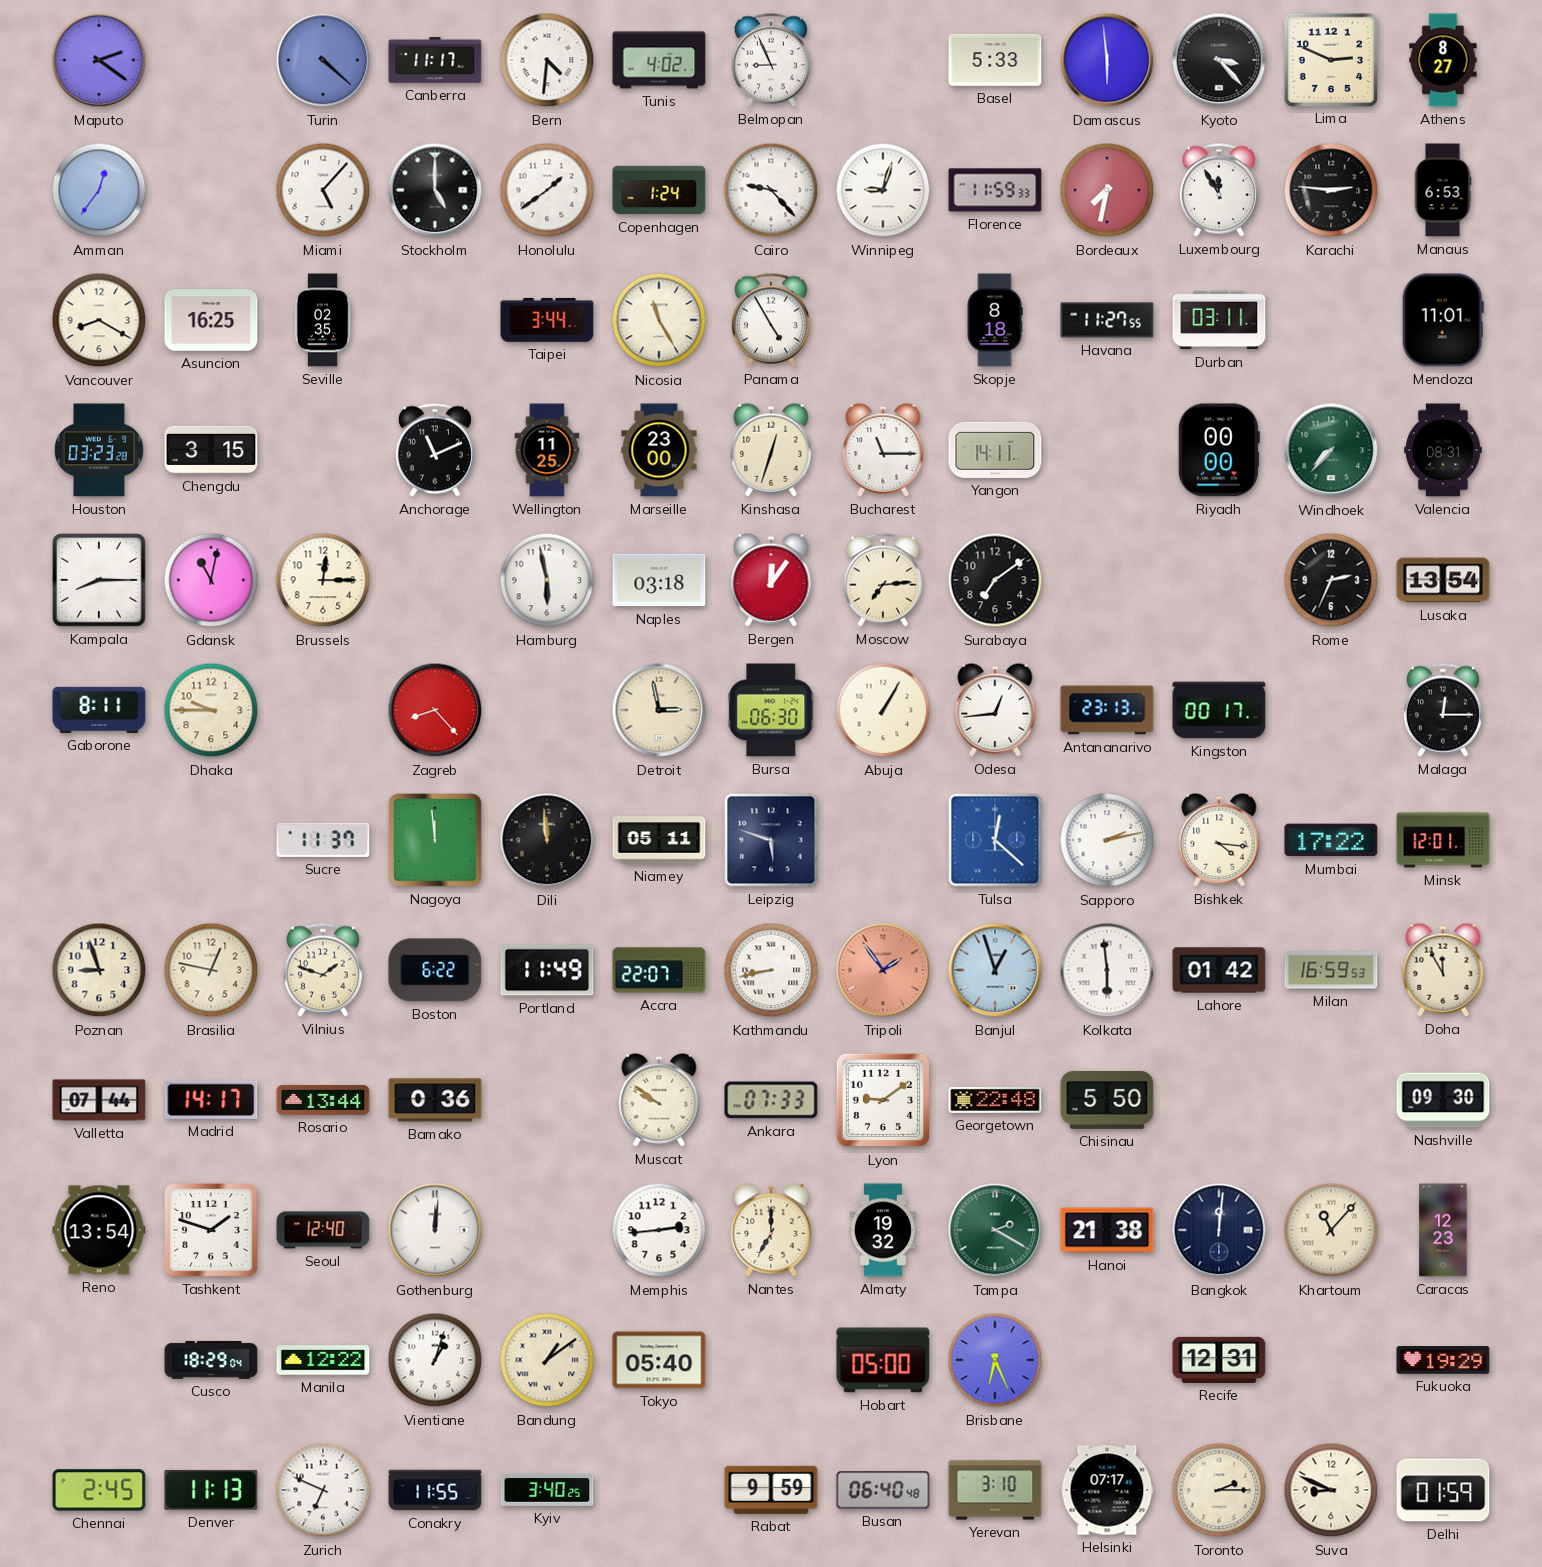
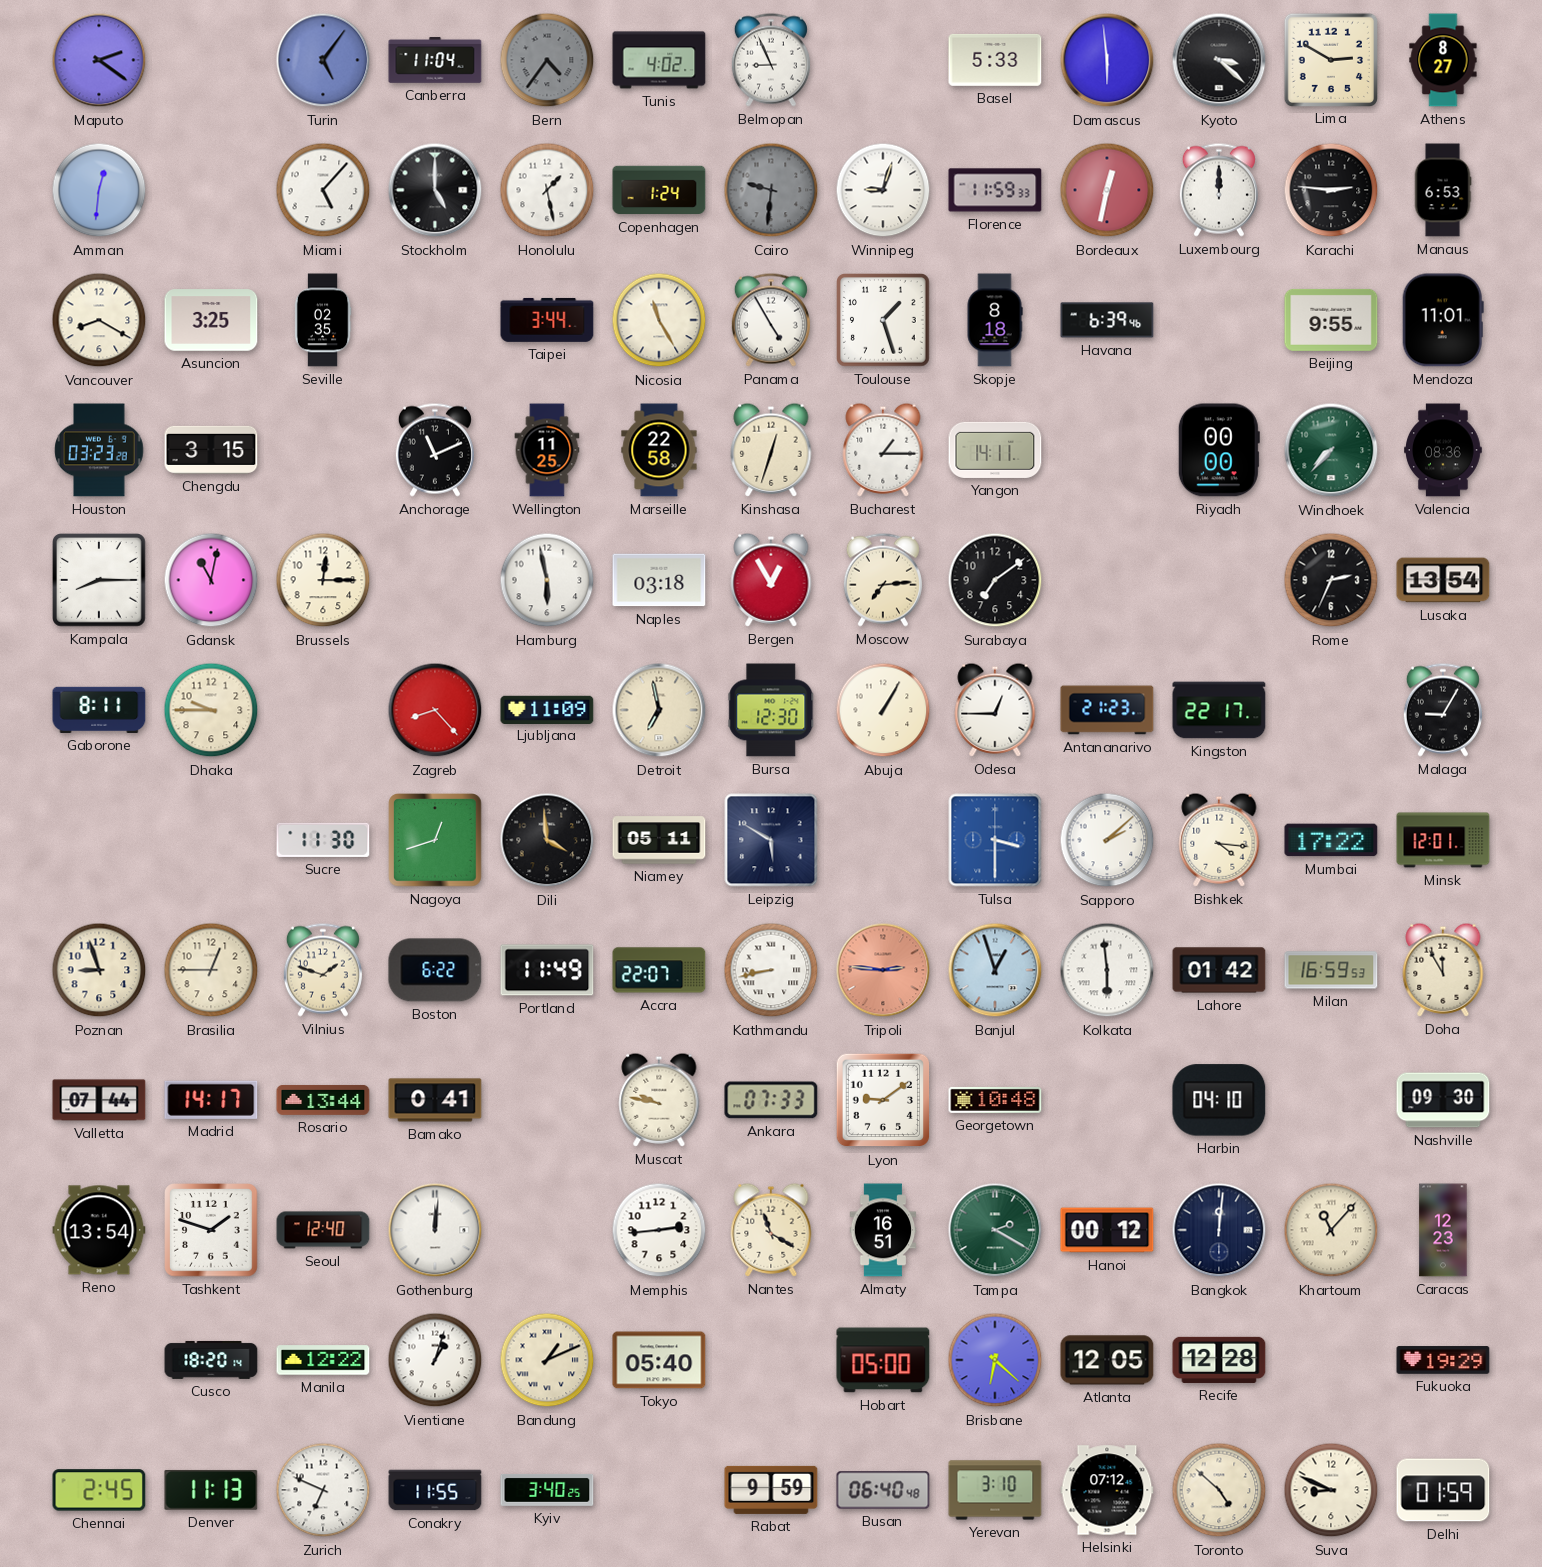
Turin: 4:22 -> 5:06
Canberra: 11:17 -> 11:04
Bern: 4:31 -> 4:36
Bern dial: white -> grey
Kyoto: 3:23 -> 3:22
Lima: 2:49 -> 2:50
Amman: 12:36 -> 12:31
Honolulu: 1:39 -> 1:28
Cairo: 9:23 -> 9:31
Cairo dial: white -> grey
Bordeaux: 7:32 -> 12:32
Luxembourg: 11:55 -> 12:00
Asuncion: 16:25 -> 3:25
Toulouse: none -> 1:27
Havana: 11:27 -> 6:39
Durban: 03:11 -> none
Beijing: none -> 9:55
Marseille: 23:00 -> 22:58
Bucharest: 11:15 -> 1:15
Valencia: 08:31 -> 08:36
Bergen: 12:06 -> 12:55
Ljubljana: none -> 11:09
Detroit: 2:58 -> 6:58
Bursa: 06:30 -> 12:30
Odesa: 12:44 -> 12:45
Antananarivo: 23:13 -> 21:23
Kingston: 00:17 -> 22:17
Malaga: 12:15 -> 9:05
Sucre: 11:37 -> 11:30
Nagoya: 11:59 -> 12:42
Dili: 11:59 -> 3:59
Leipzig: 5:48 -> 5:50
Tulsa: 12:22 -> 3:30
Sapporo: 2:13 -> 2:08
Brasilia: 12:47 -> 12:45
Tripoli: 1:54 -> 2:46
Bamako: 0:36 -> 0:41
Muscat: 9:51 -> 9:47
Georgetown: 22:48 -> 10:48
Chisinau: 5:50 -> none
Harbin: none -> 04:10
Nantes: 7:00 -> 11:20
Almaty: 19:32 -> 16:51
Hanoi: 21:38 -> 00:12
Cusco: 18:29 -> 18:20
Bandung: 1:09 -> 1:11
Brisbane: 6:26 -> 6:22
Atlanta: none -> 12:05
Recife: 12:31 -> 12:28
Helsinki: 07:17 -> 07:12
Toronto: 2:15 -> 4:52
